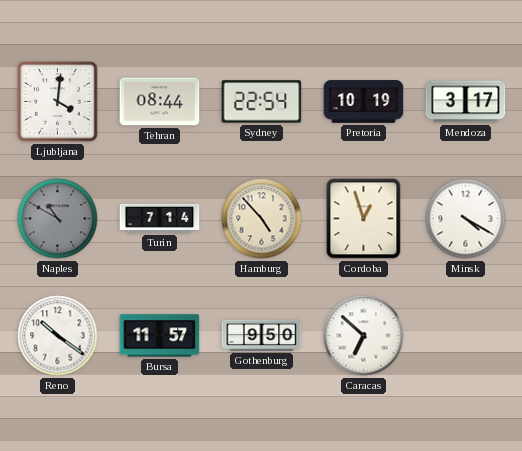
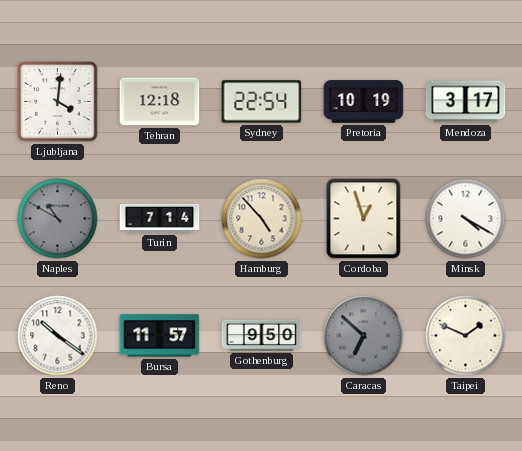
Tehran: 08:44 -> 12:18
Caracas dial: white -> grey
Taipei: none -> 1:49
